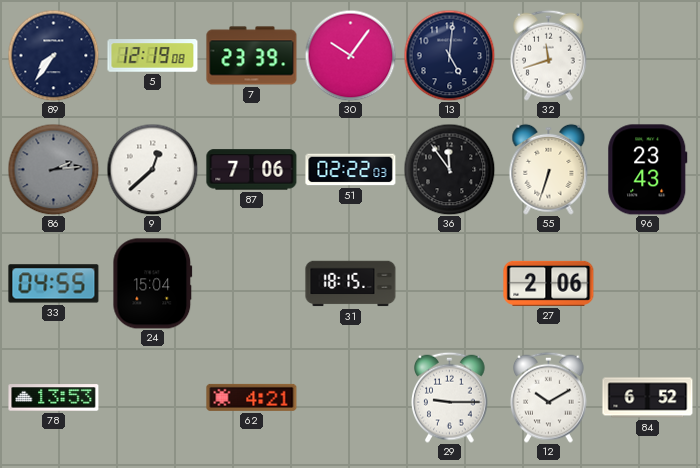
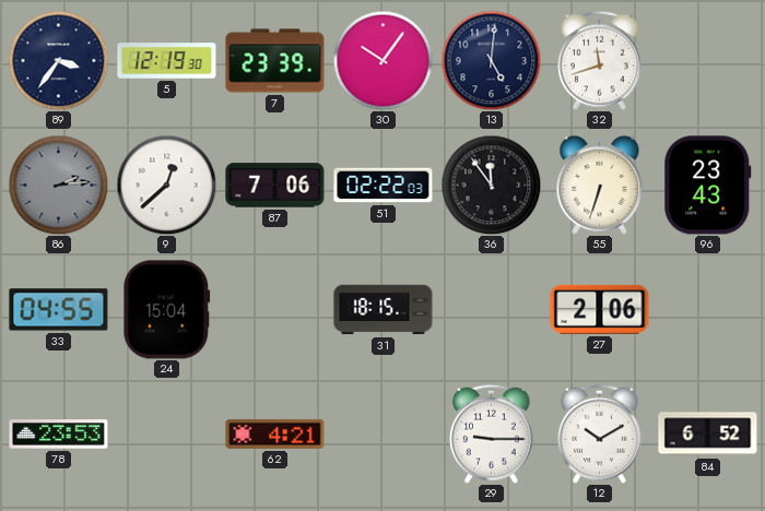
89: 7:36 -> 3:36
5: 12:19:08 -> 12:19:30
78: 13:53 -> 23:53
